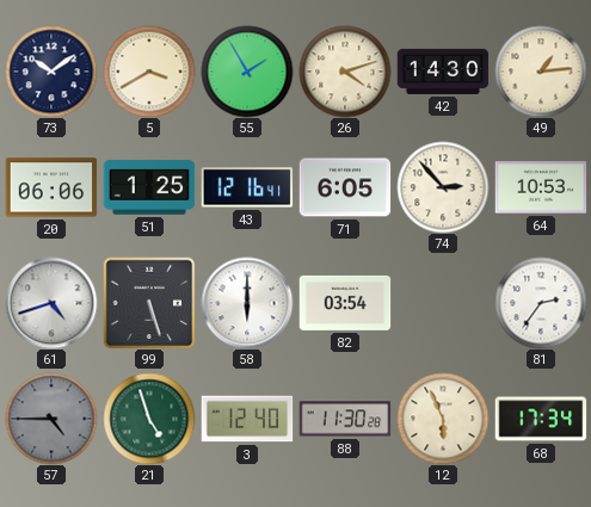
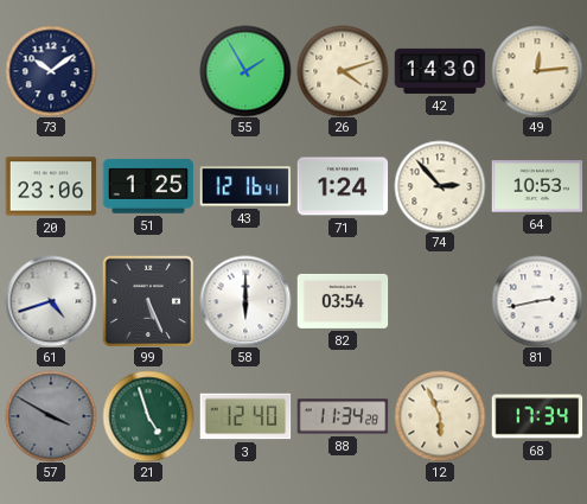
5: 3:40 -> none
49: 1:14 -> 12:14
20: 06:06 -> 23:06
71: 6:05 -> 1:24
99: 5:27 -> 5:26
81: 2:36 -> 2:43
57: 4:45 -> 3:50
88: 11:30 -> 11:34
